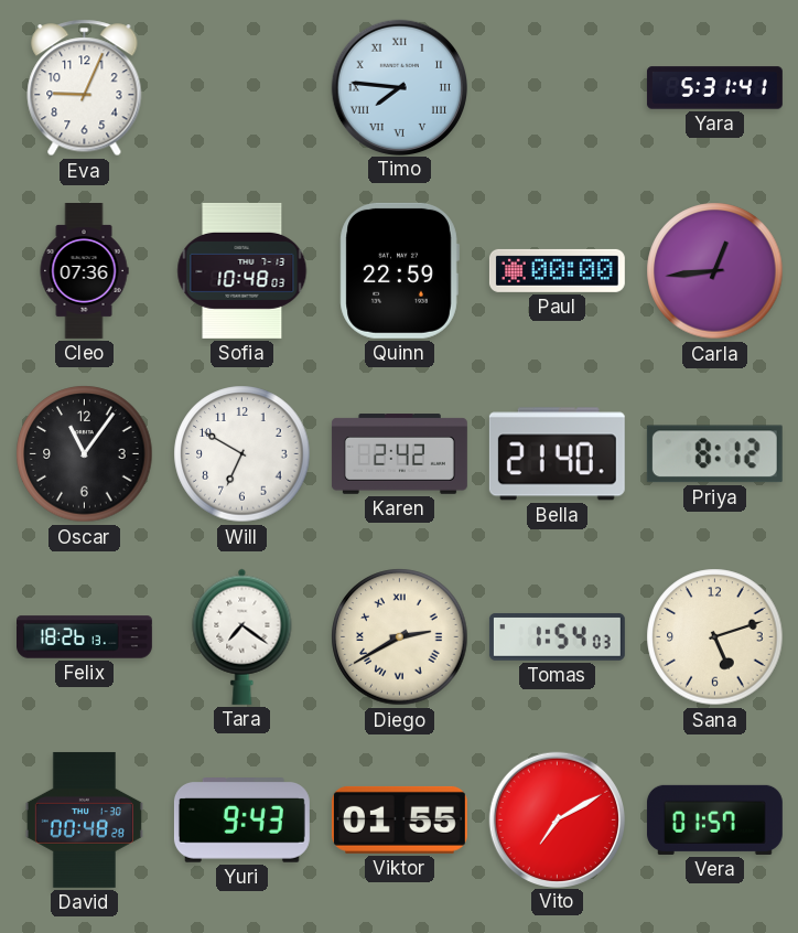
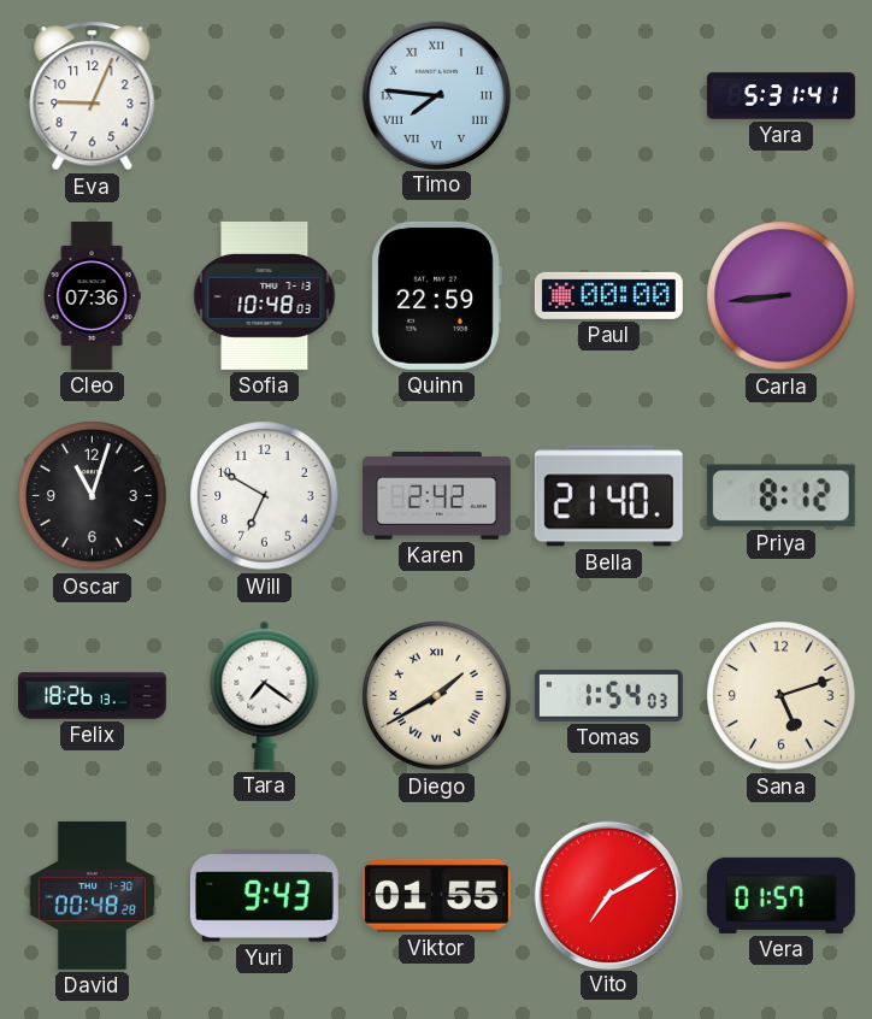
Carla: 12:44 -> 8:44
Oscar: 11:06 -> 11:03
Diego: 2:40 -> 1:40
